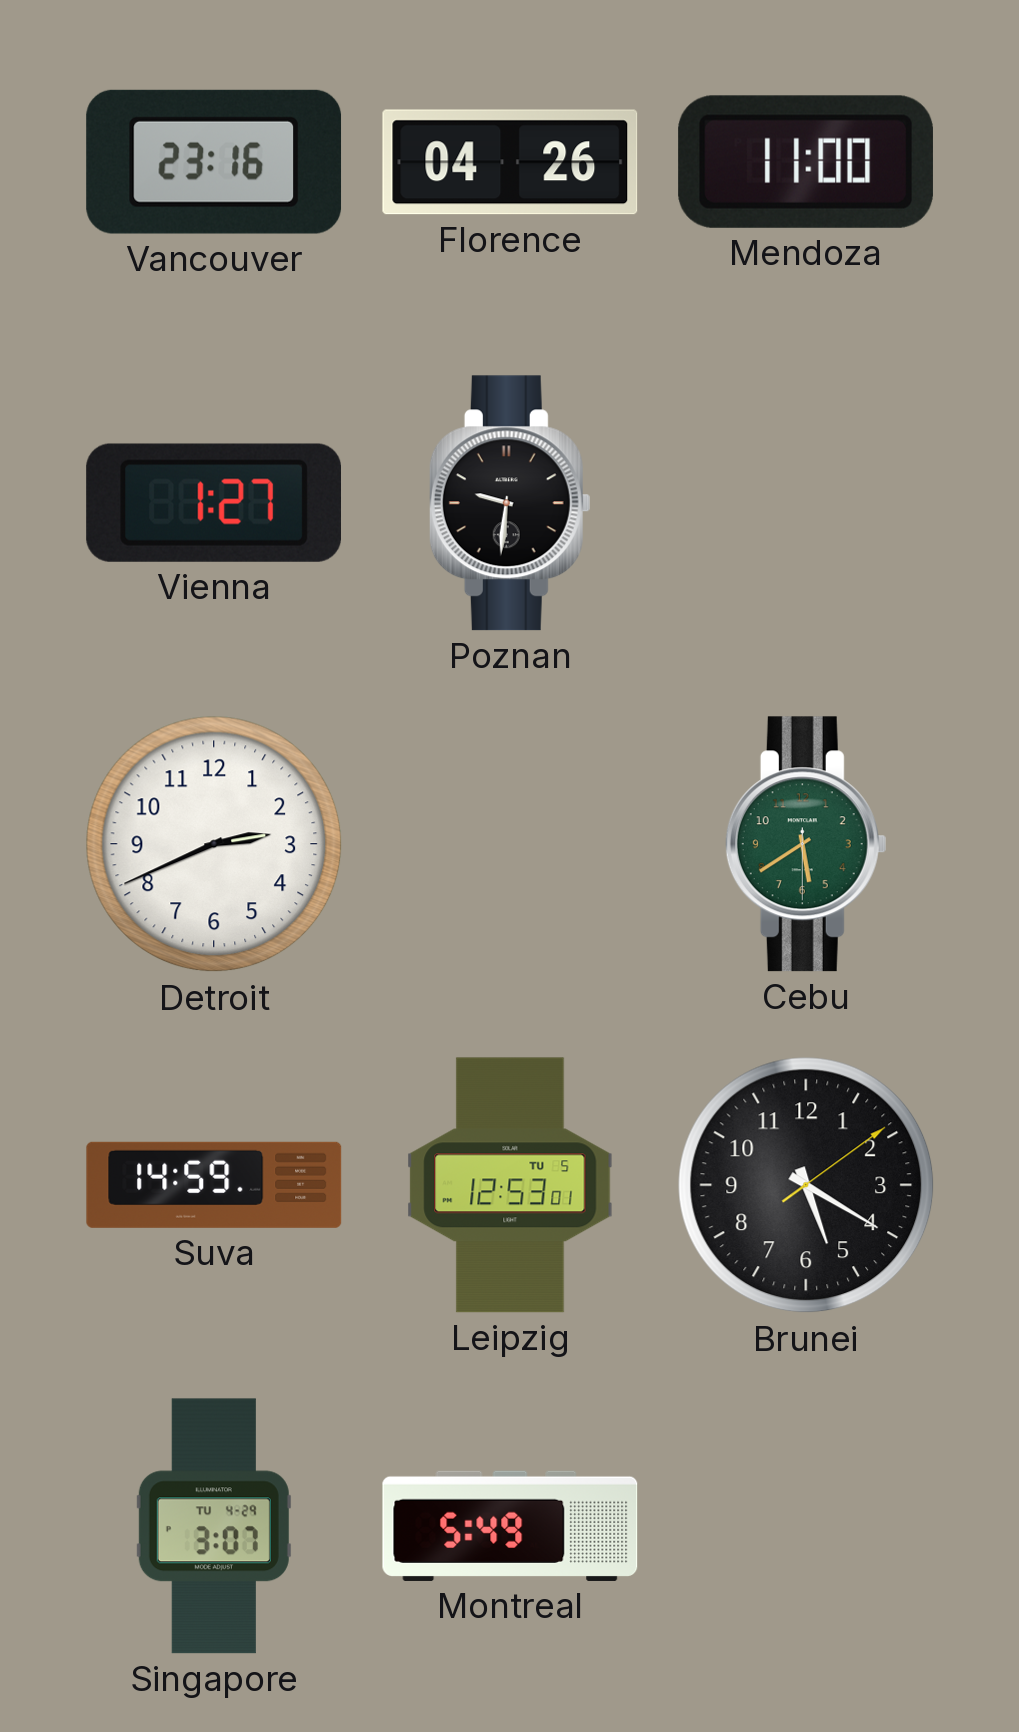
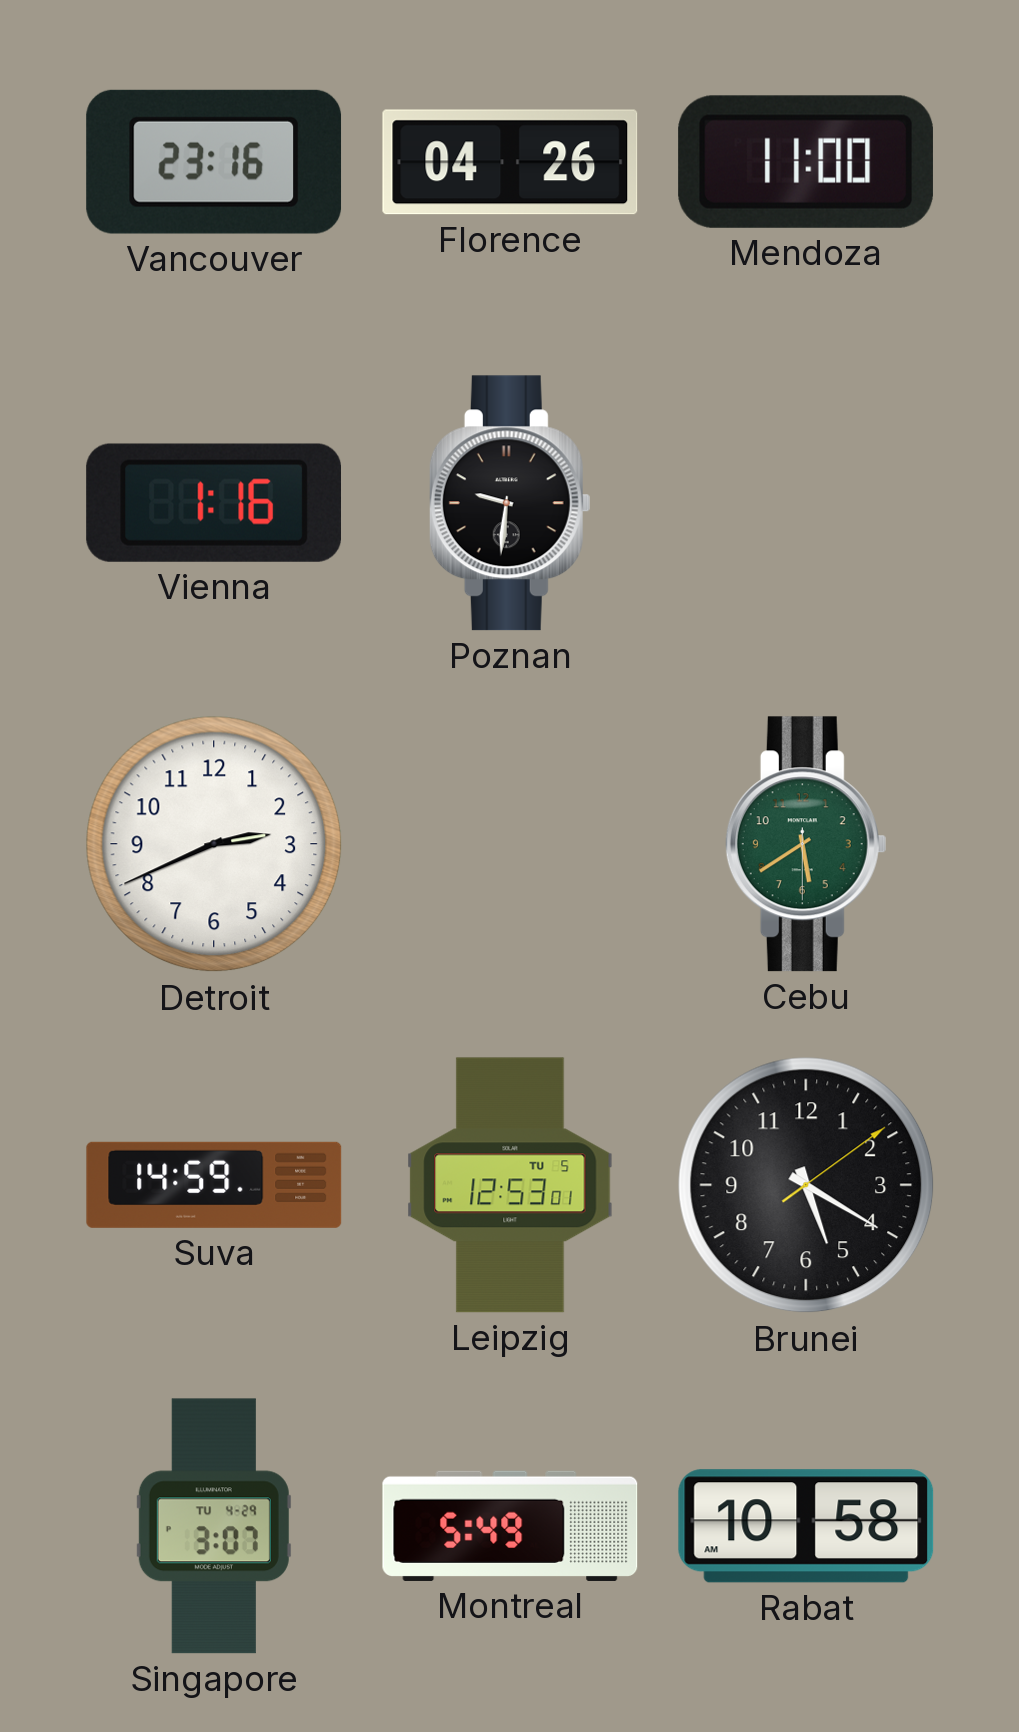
Vienna: 1:27 -> 1:16
Rabat: none -> 10:58
